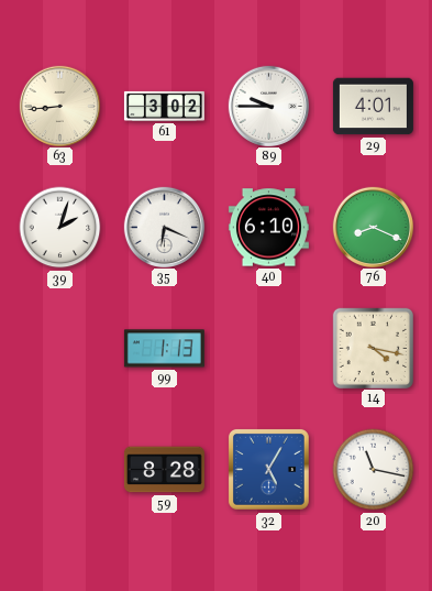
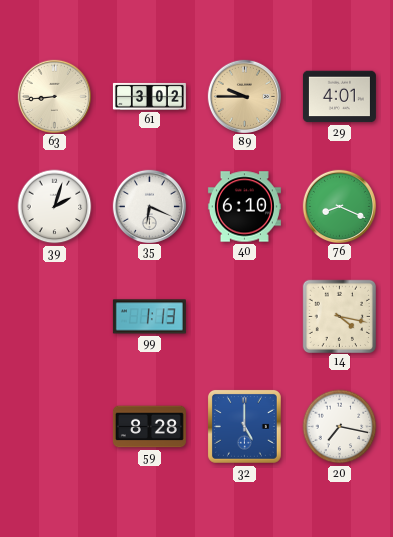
89 dial: white -> champagne
32: 5:05 -> 5:00
20: 11:17 -> 7:17
